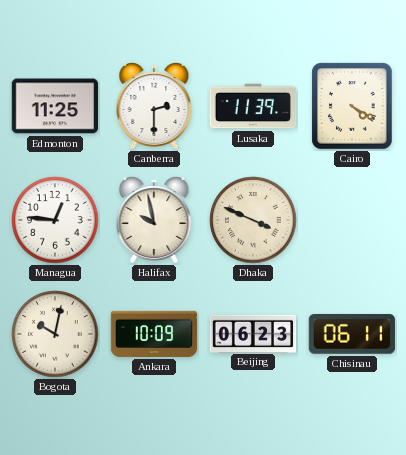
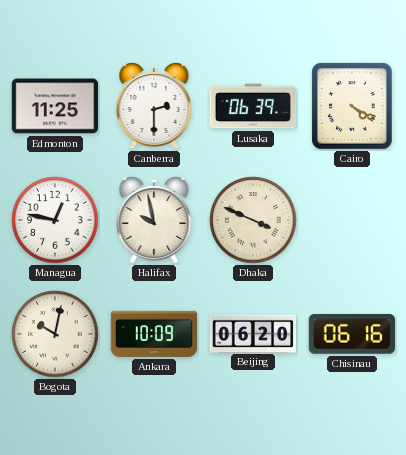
Lusaka: 11:39 -> 06:39
Managua: 12:46 -> 12:47
Beijing: 06:23 -> 06:20
Chisinau: 06:11 -> 06:16
